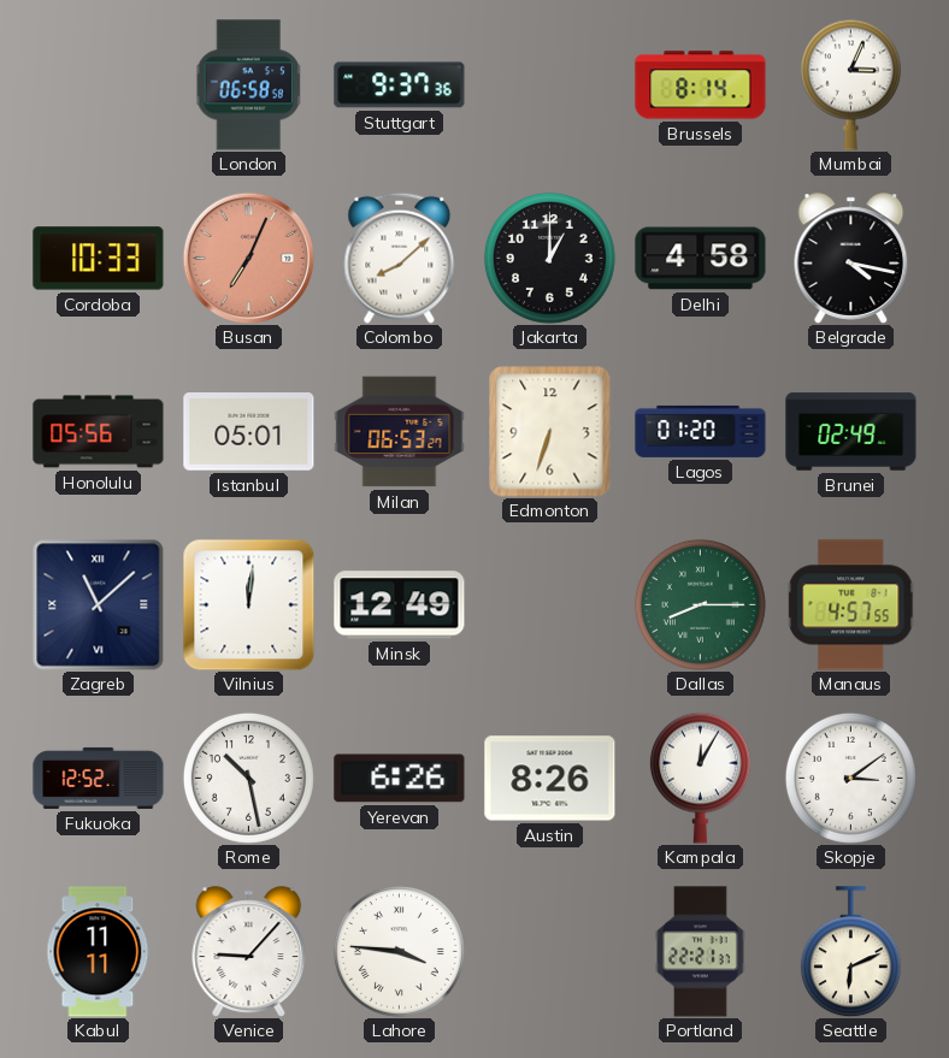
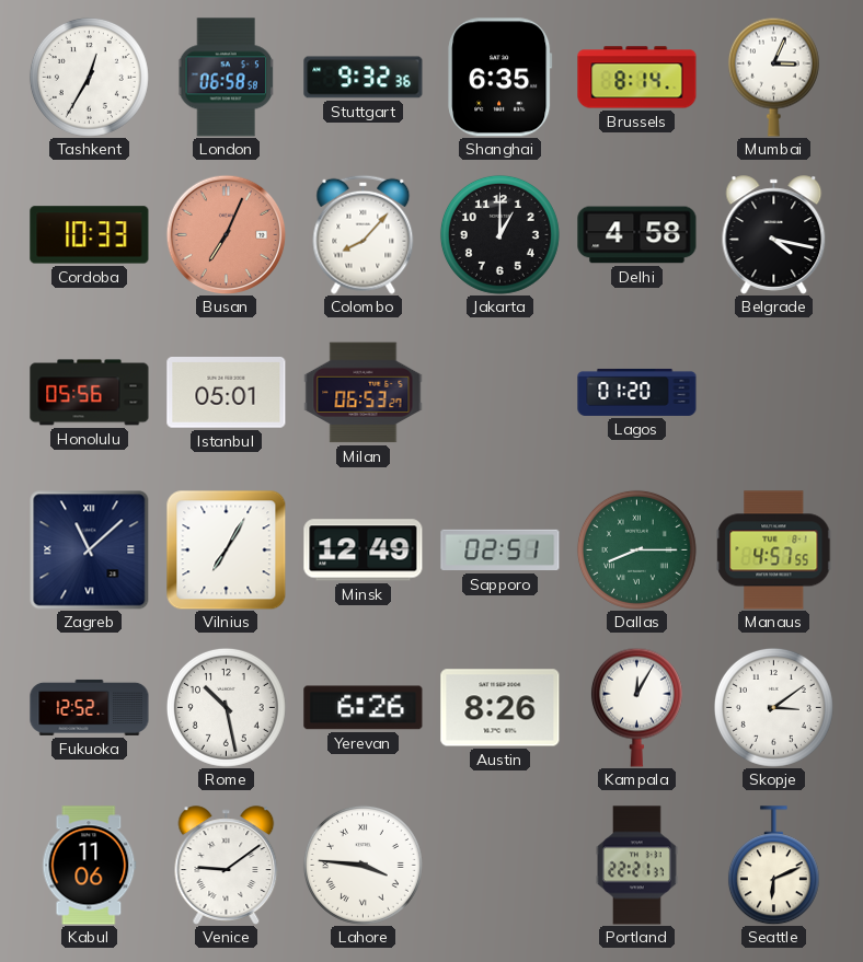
Tashkent: none -> 12:35
Stuttgart: 9:37 -> 9:32
Shanghai: none -> 6:35
Colombo: 8:08 -> 8:07
Edmonton: 6:33 -> none
Brunei: 02:49 -> none
Vilnius: 12:01 -> 7:05
Sapporo: none -> 02:51
Kabul: 11:11 -> 11:06
Venice: 9:07 -> 9:09
